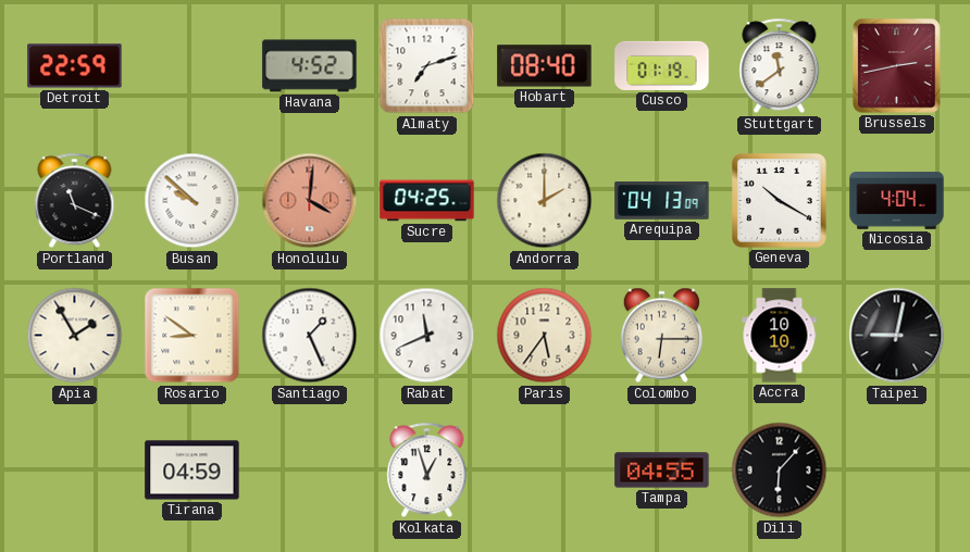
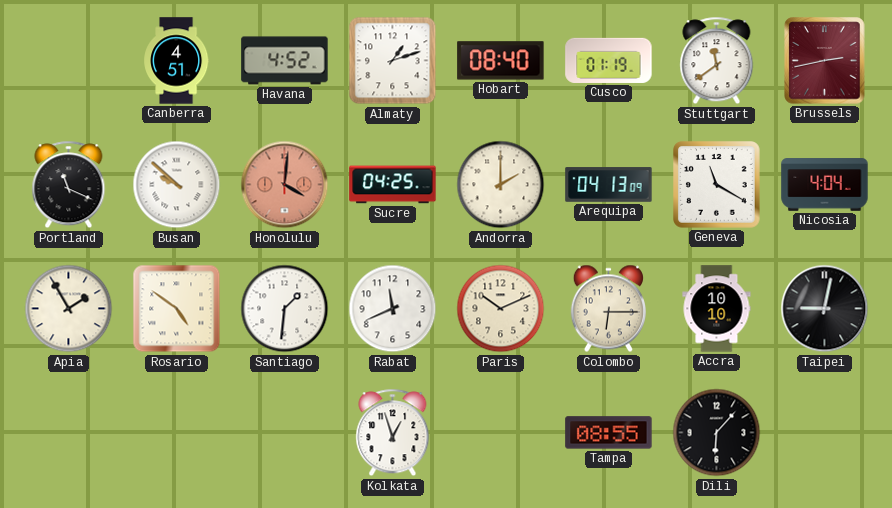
Detroit: 22:59 -> none
Canberra: none -> 4:51
Almaty: 7:12 -> 1:12
Geneva: 10:20 -> 11:20
Rosario: 8:51 -> 4:51
Santiago: 1:26 -> 1:31
Paris: 5:36 -> 10:11
Tirana: 04:59 -> none
Tampa: 04:55 -> 08:55
